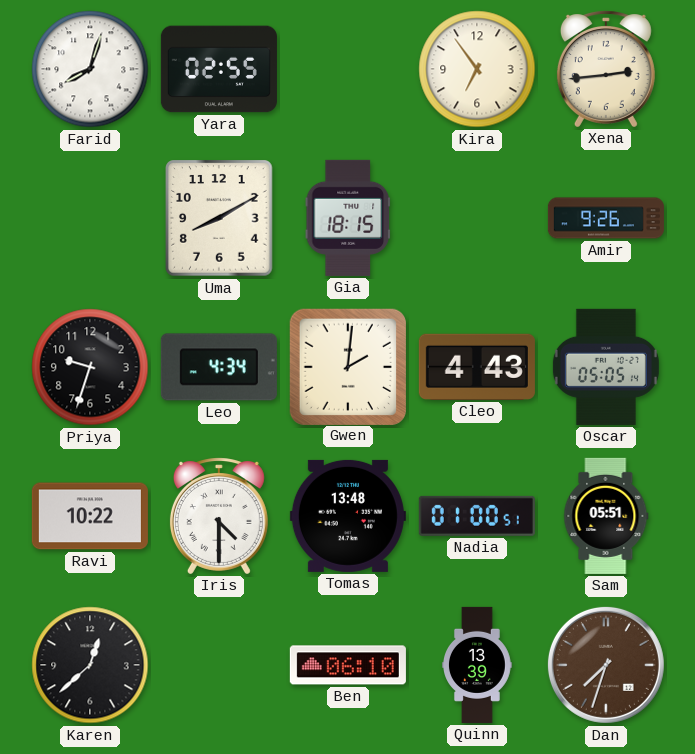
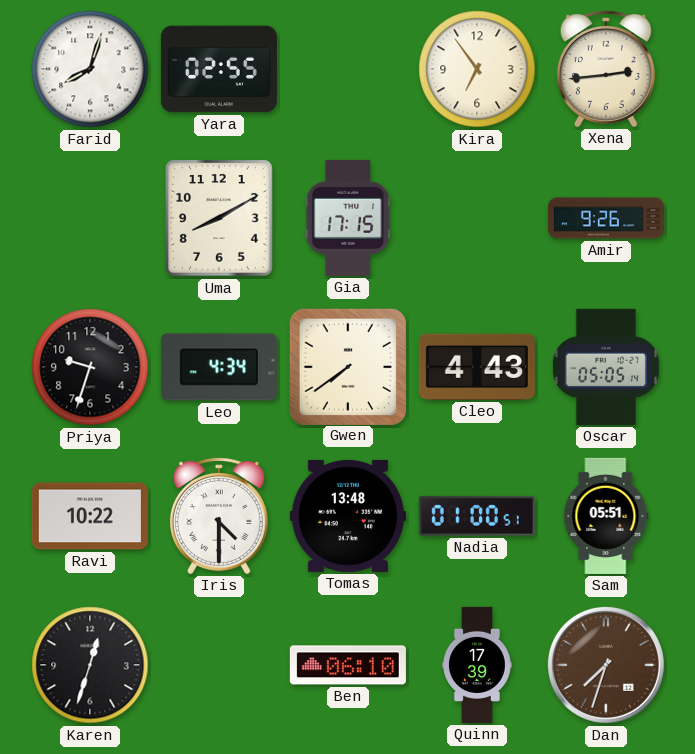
Gia: 18:15 -> 17:15
Gwen: 2:01 -> 7:39
Karen: 12:38 -> 12:33
Quinn: 13:39 -> 17:39
